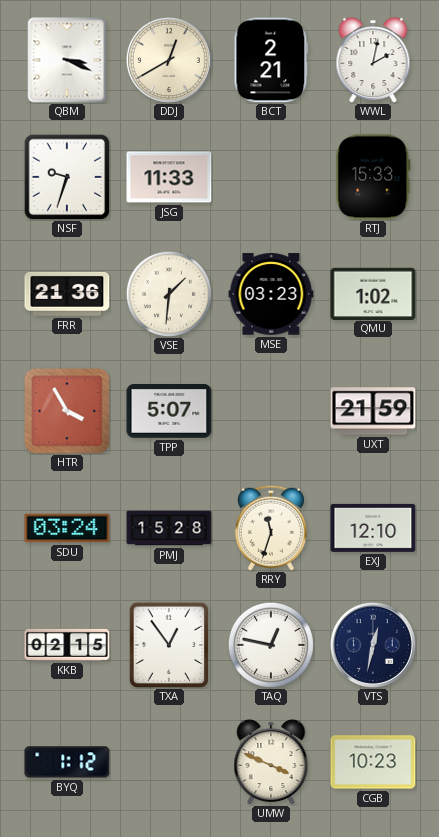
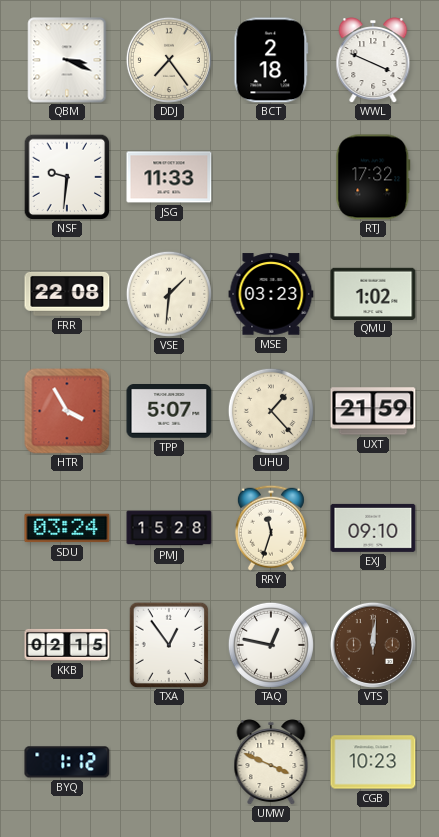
DDJ: 12:40 -> 7:24
BCT: 2:21 -> 2:18
WWL: 2:02 -> 3:49
NSF: 9:33 -> 9:31
RTJ: 15:33 -> 17:32
FRR: 21:36 -> 22:08
UHU: none -> 1:23
EXJ: 12:10 -> 09:10
VTS: 12:32 -> 12:01
VTS dial: navy -> brown
